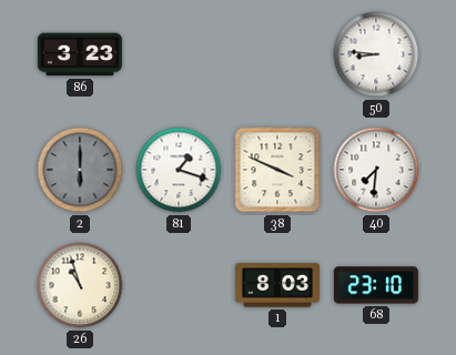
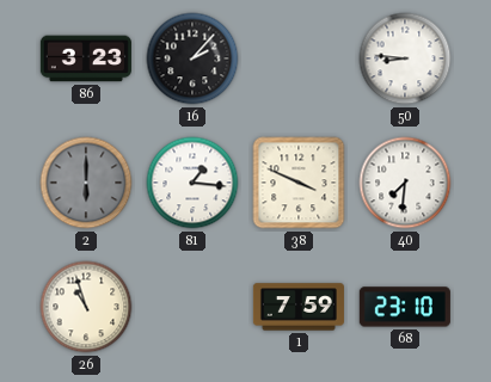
16: none -> 2:07
81: 1:18 -> 1:16
1: 8:03 -> 7:59
